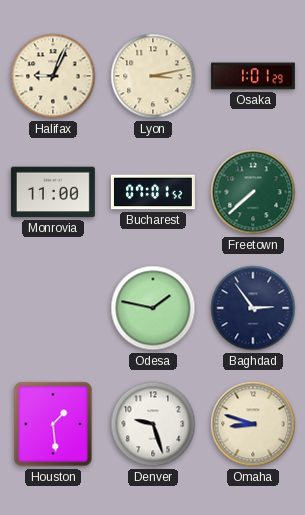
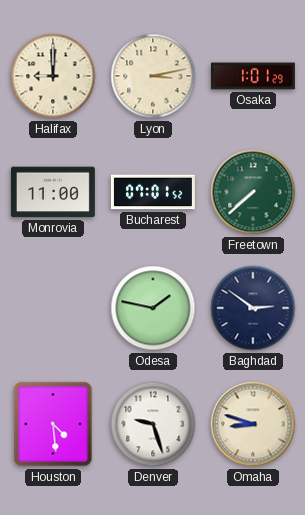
Halifax: 9:04 -> 9:00
Baghdad: 2:54 -> 2:51
Houston: 1:29 -> 4:29
